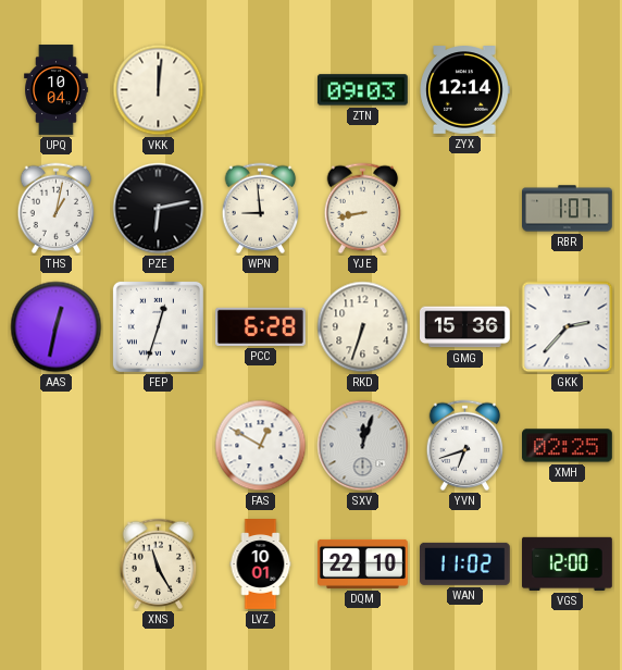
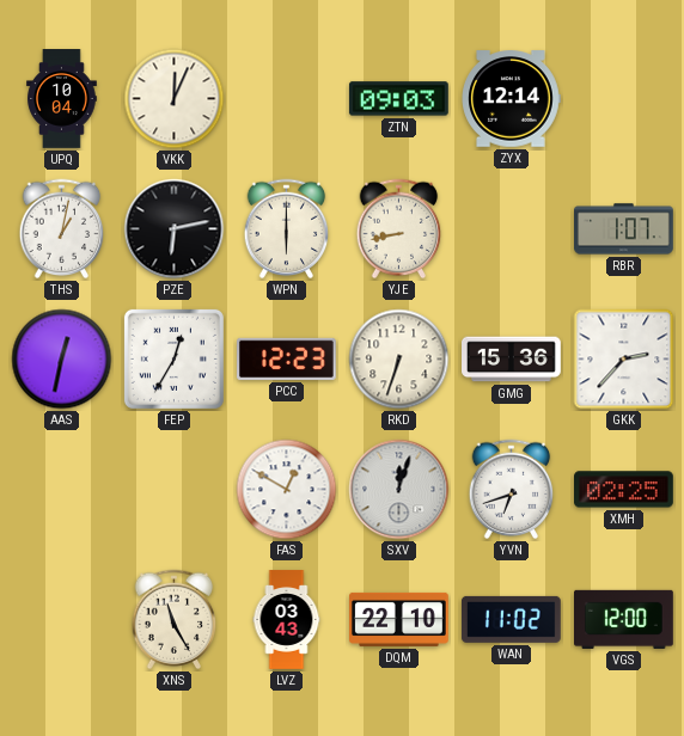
VKK: 12:01 -> 12:04
WPN: 8:59 -> 6:00
FEP: 12:33 -> 12:35
PCC: 6:28 -> 12:23
LVZ: 10:01 -> 03:43
